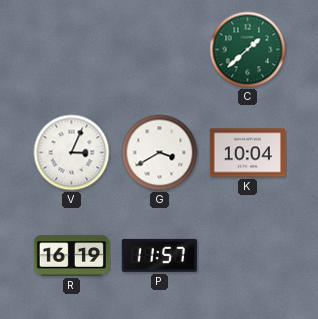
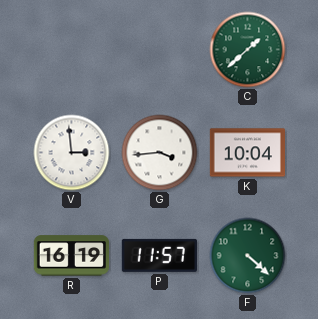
V: 3:04 -> 2:59
G: 3:40 -> 3:44
F: none -> 4:22
